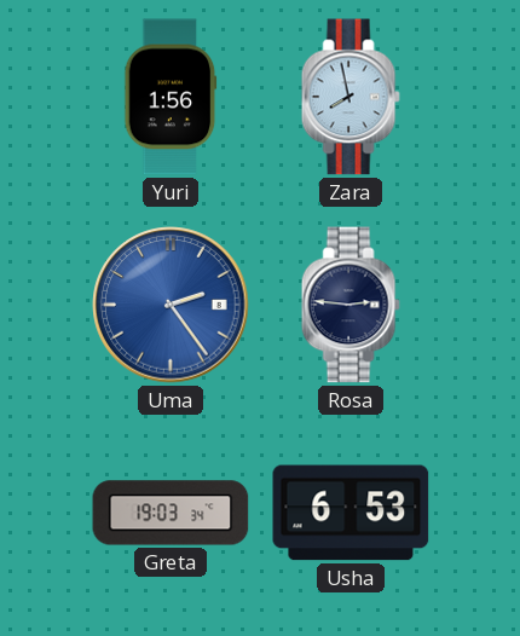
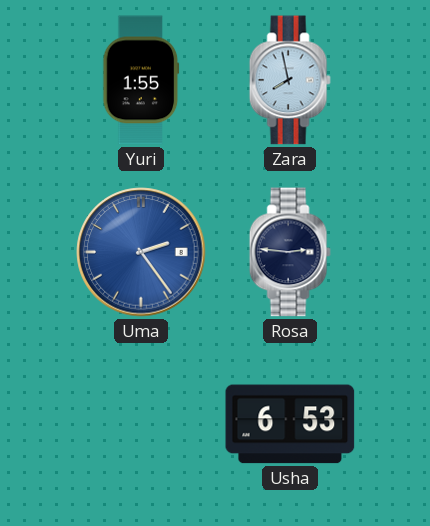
Yuri: 1:56 -> 1:55
Greta: 19:03 -> none
